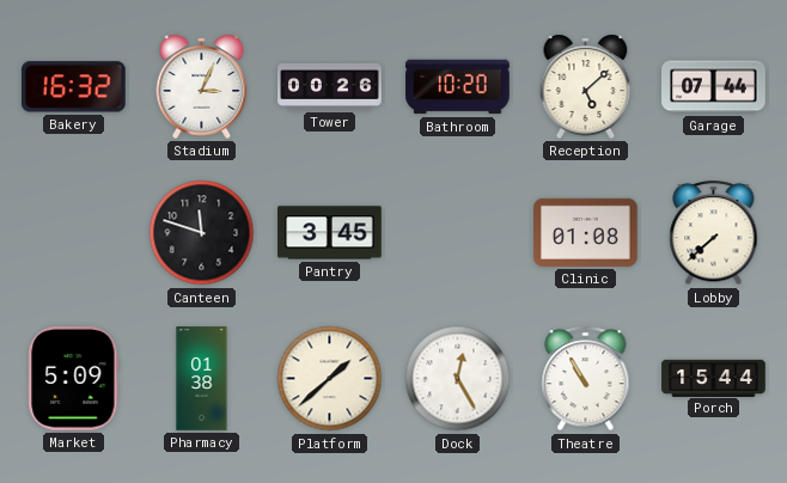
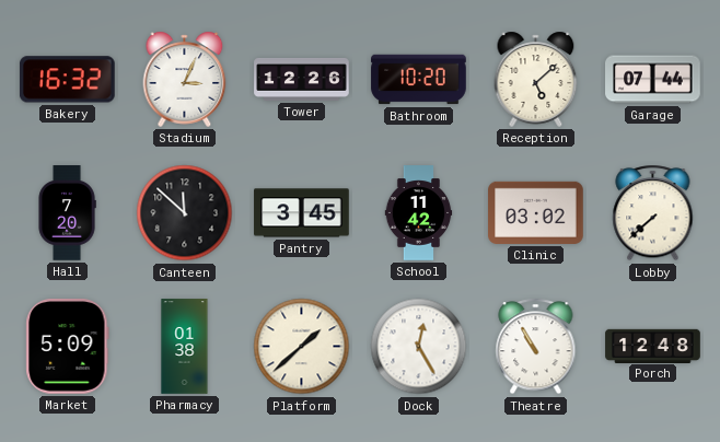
Tower: 00:26 -> 12:26
Hall: none -> 7:20
Canteen: 11:48 -> 11:52
School: none -> 11:42
Clinic: 01:08 -> 03:02
Porch: 15:44 -> 12:48
